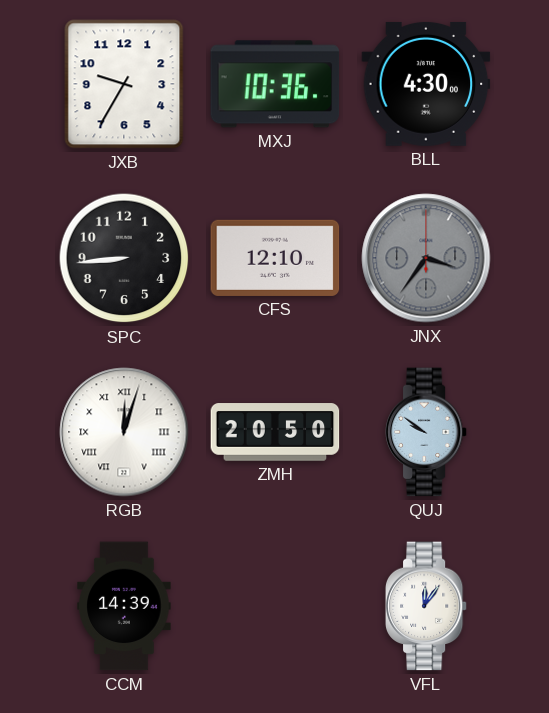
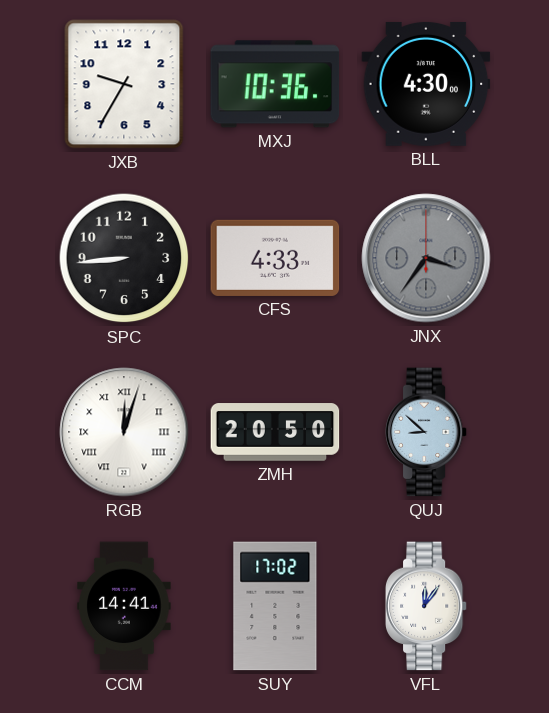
CFS: 12:10 -> 4:33
QUJ: 9:51 -> 8:52
CCM: 14:39 -> 14:41
SUY: none -> 17:02
